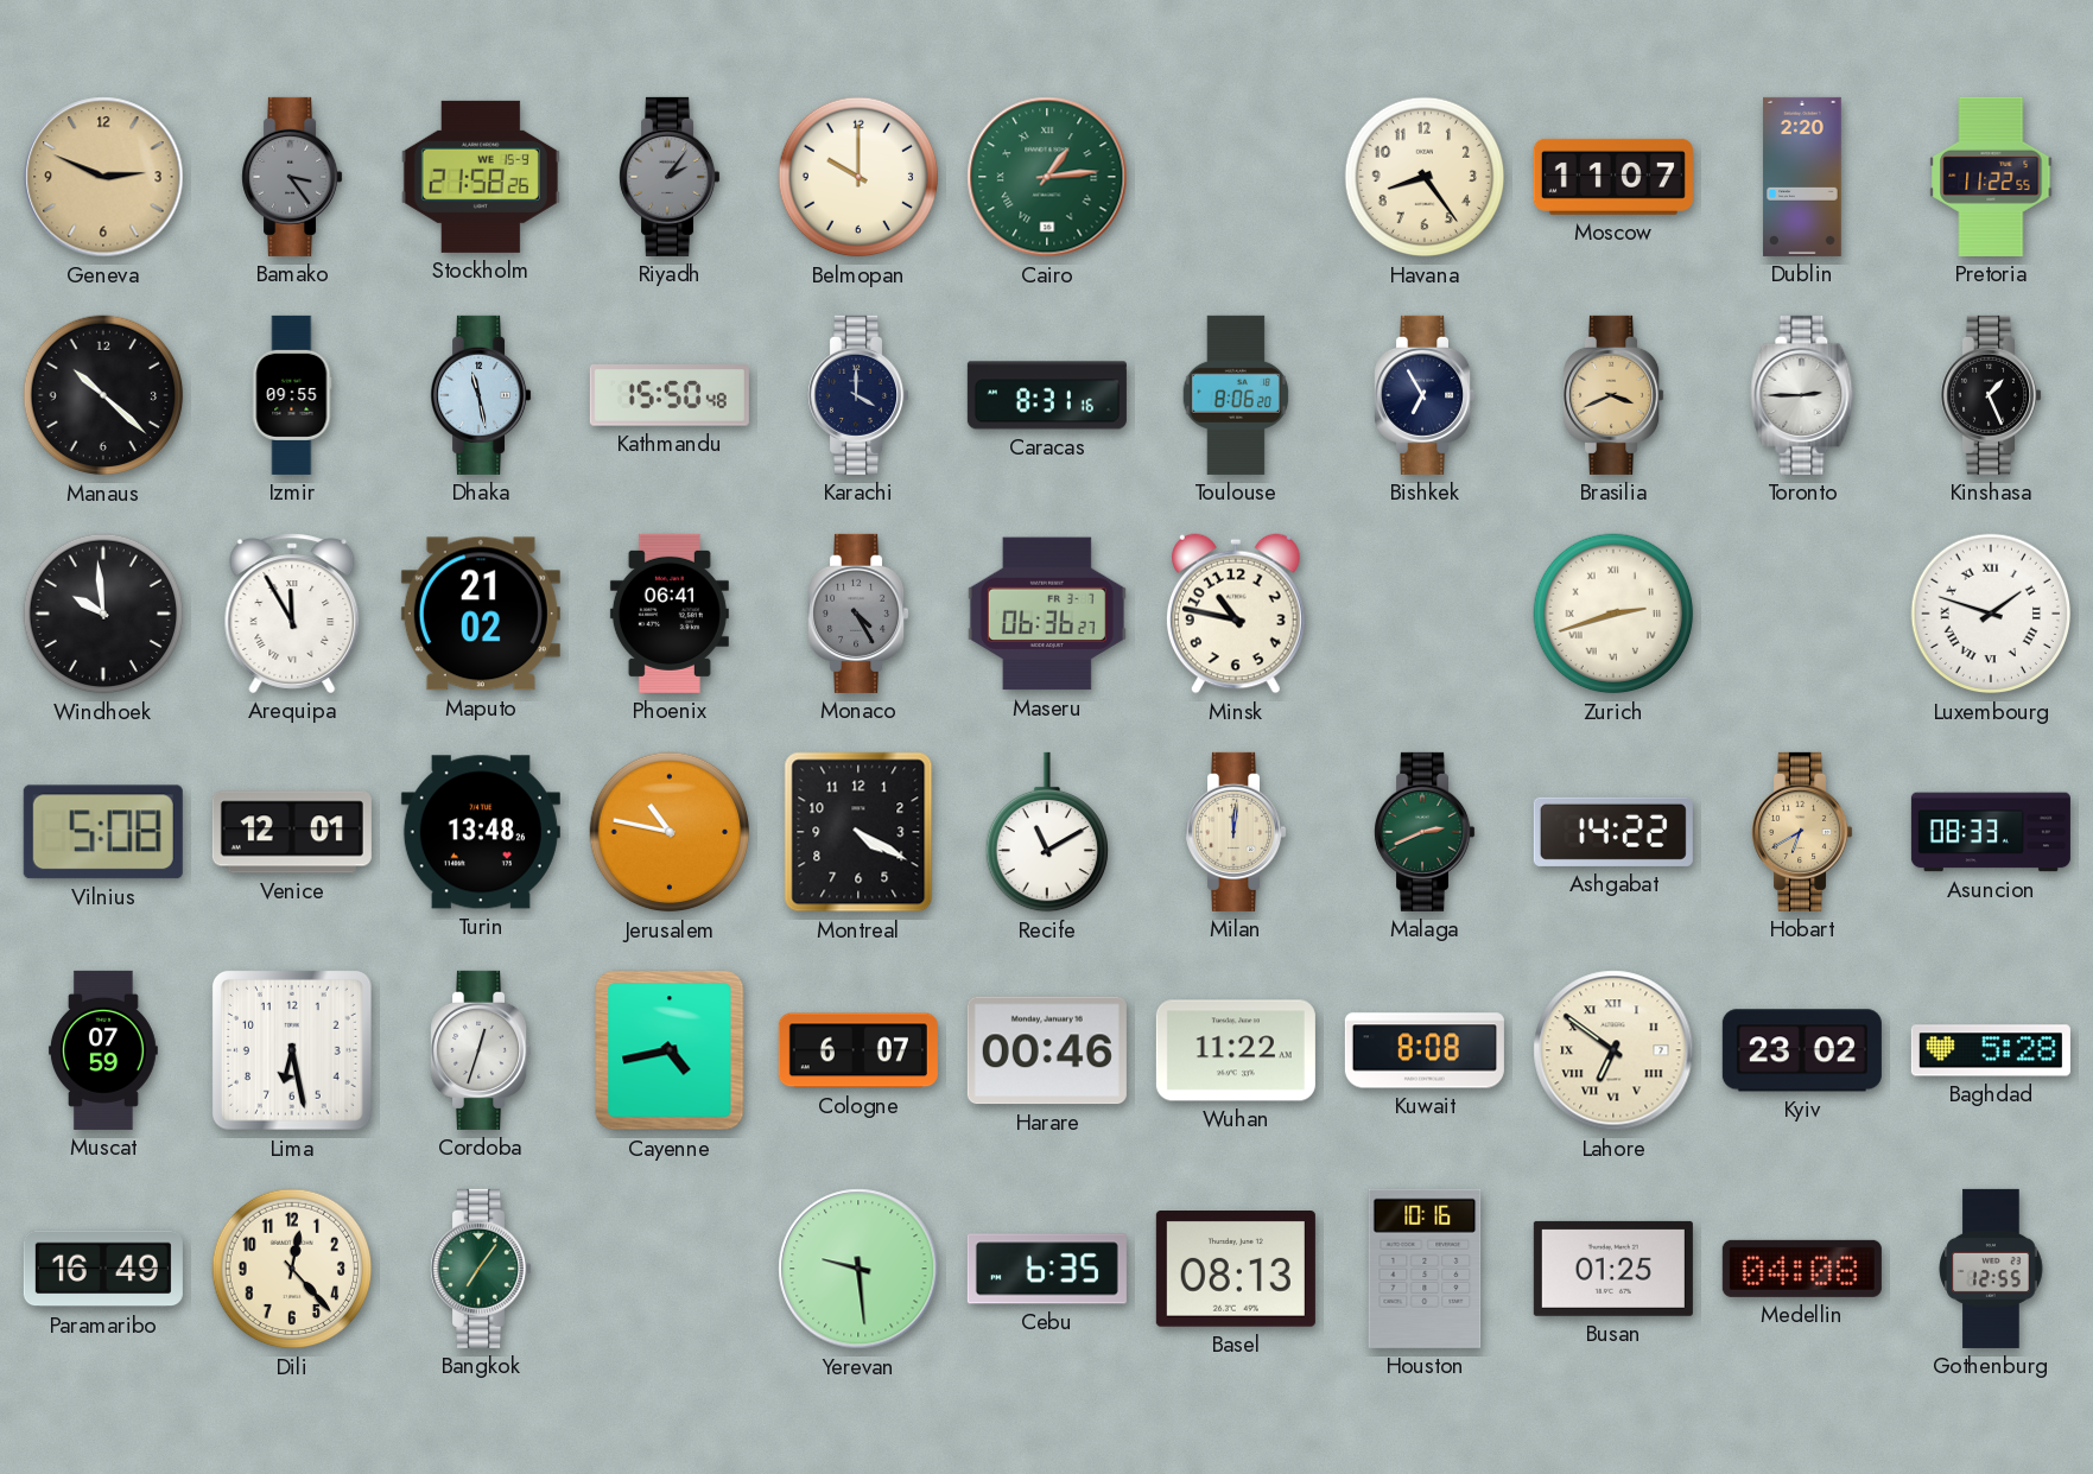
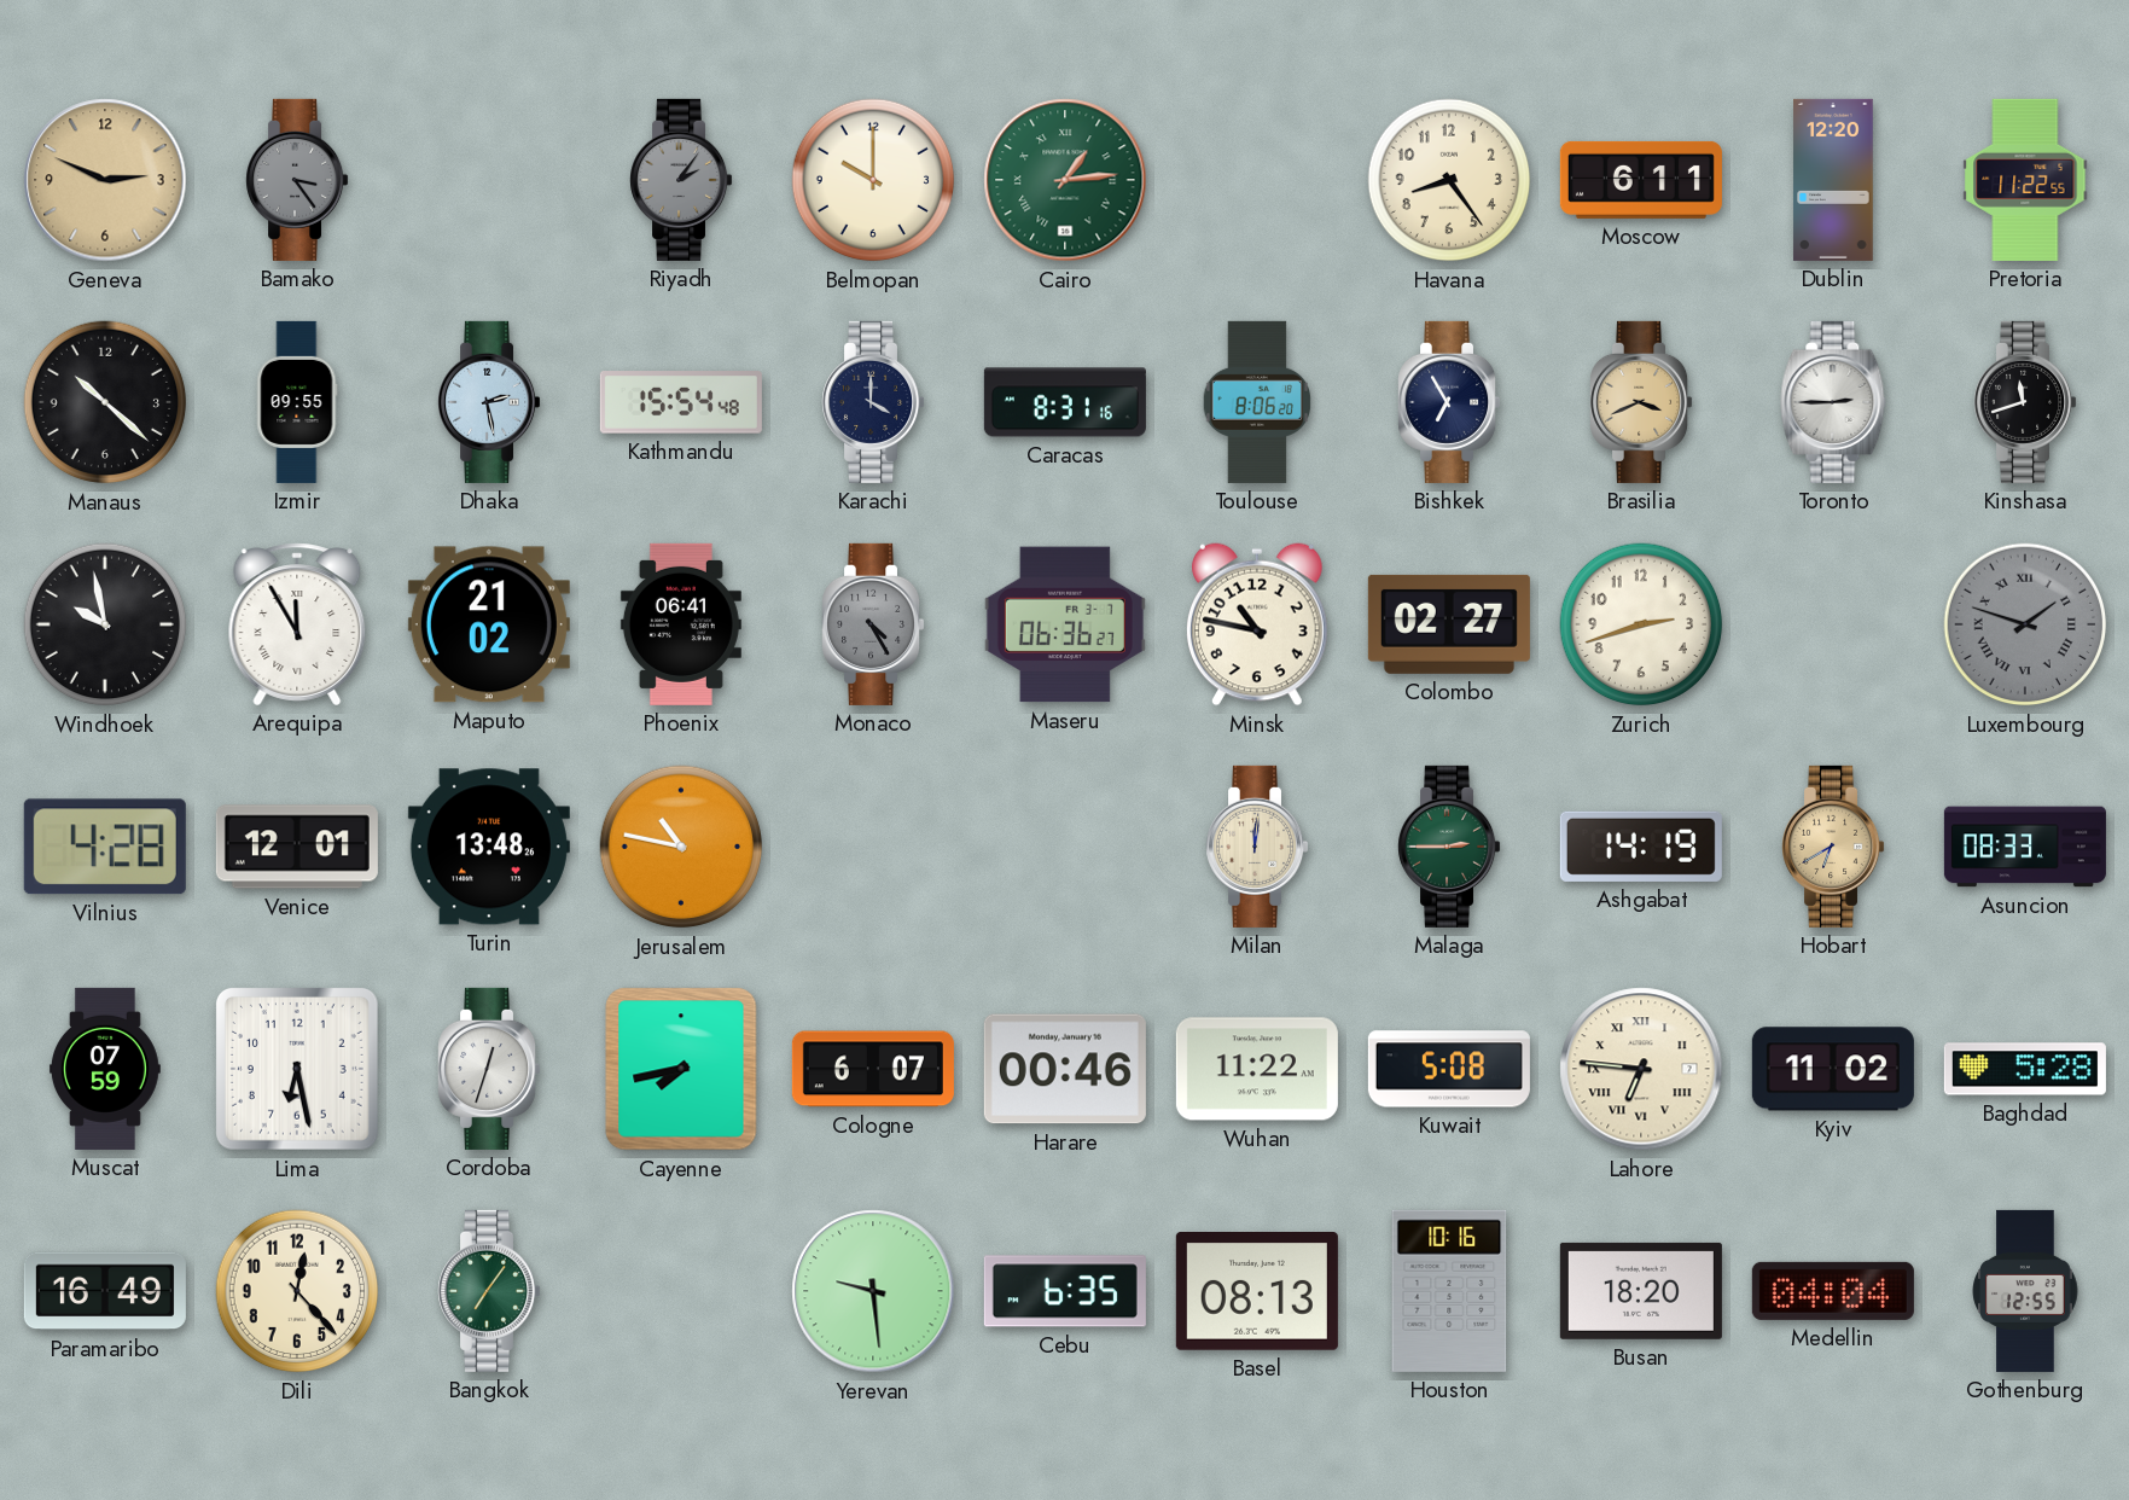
Stockholm: 21:58 -> none
Moscow: 11:07 -> 6:11
Dublin: 2:20 -> 12:20
Dhaka: 11:28 -> 2:28
Kathmandu: 15:50 -> 15:54
Kinshasa: 1:26 -> 11:42
Windhoek: 9:59 -> 9:58
Colombo: none -> 02:27
Zurich numerals: Roman -> Arabic
Luxembourg dial: white -> grey
Vilnius: 5:08 -> 4:28
Montreal: 4:20 -> none
Recife: 11:10 -> none
Malaga: 2:41 -> 2:45
Ashgabat: 14:22 -> 14:19
Cayenne: 4:43 -> 7:43
Kuwait: 8:08 -> 5:08
Lahore: 6:51 -> 6:46
Kyiv: 23:02 -> 11:02
Busan: 01:25 -> 18:20
Medellin: 04:08 -> 04:04
